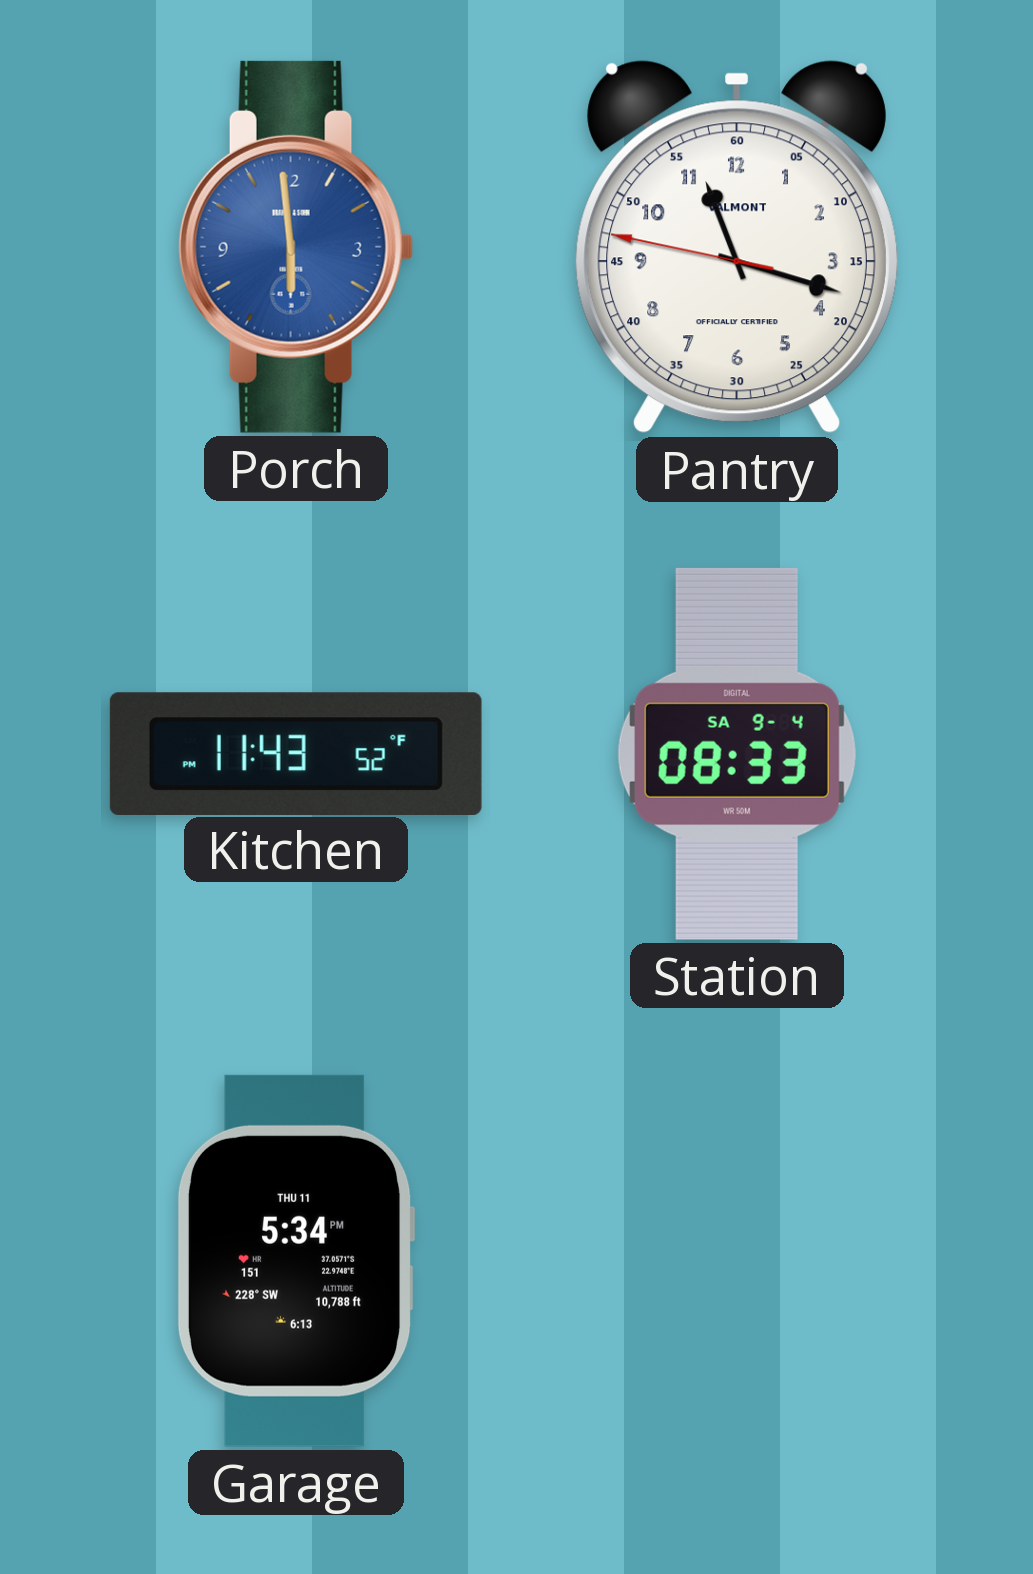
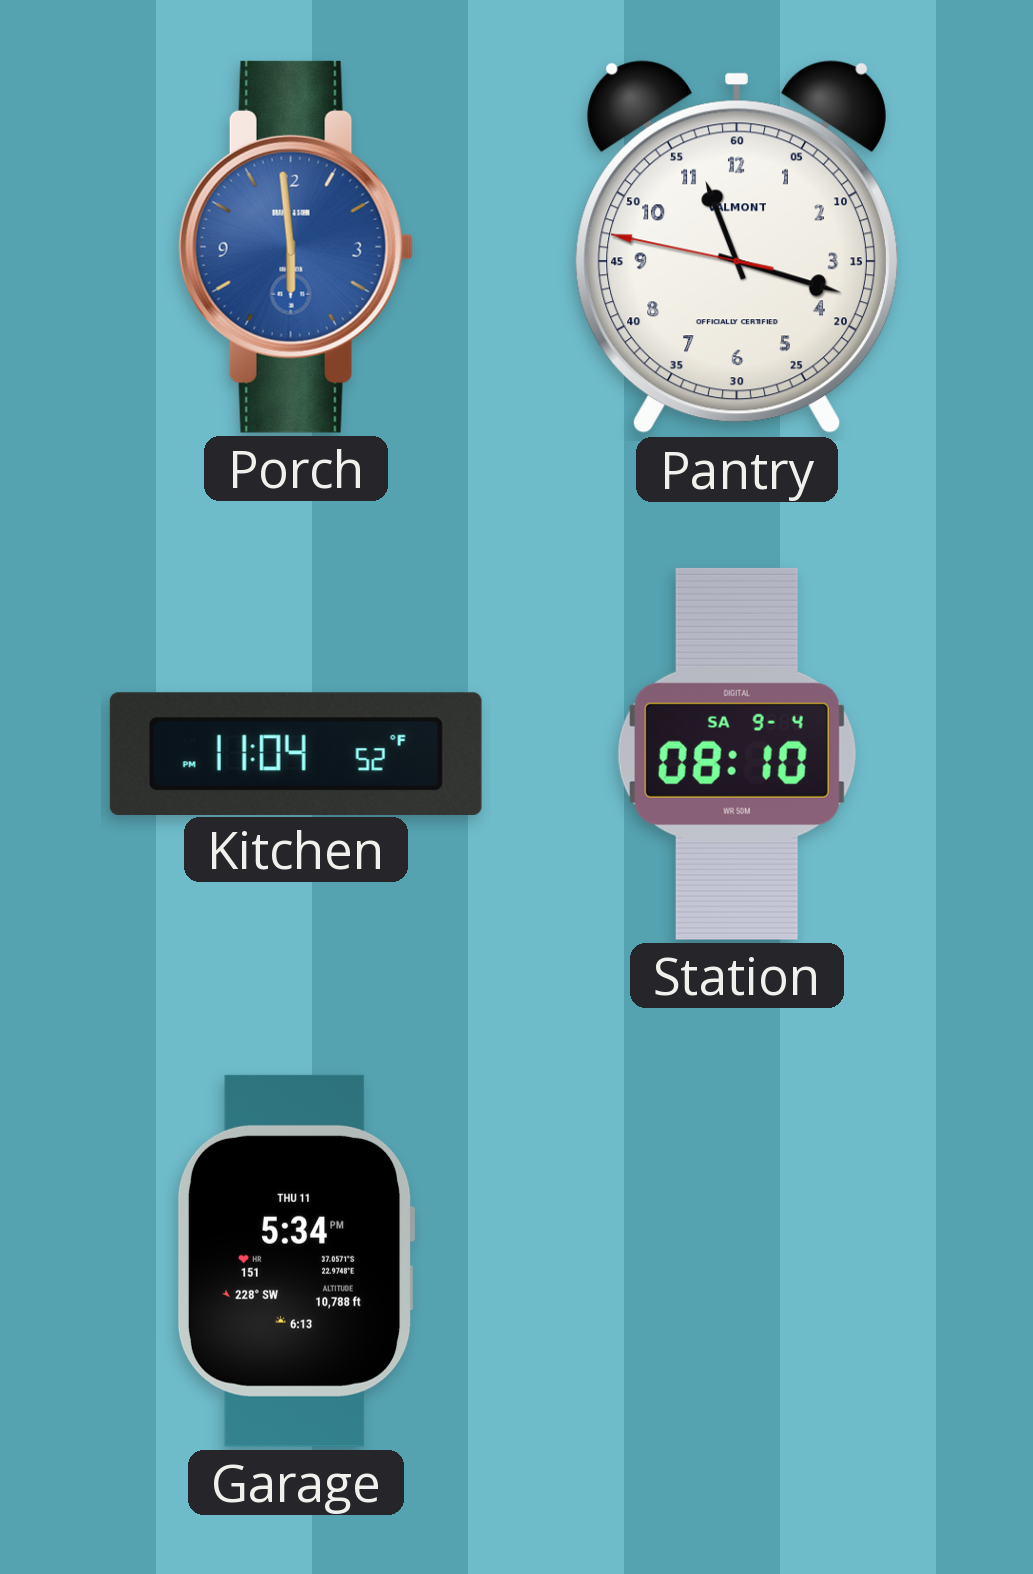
Kitchen: 11:43 -> 11:04
Station: 08:33 -> 08:10
